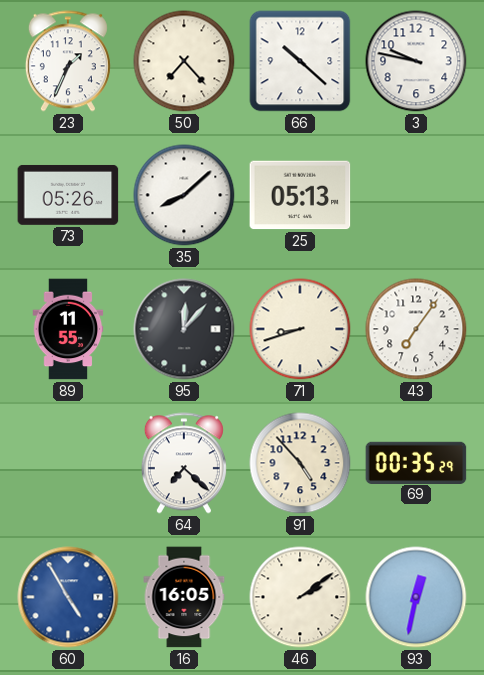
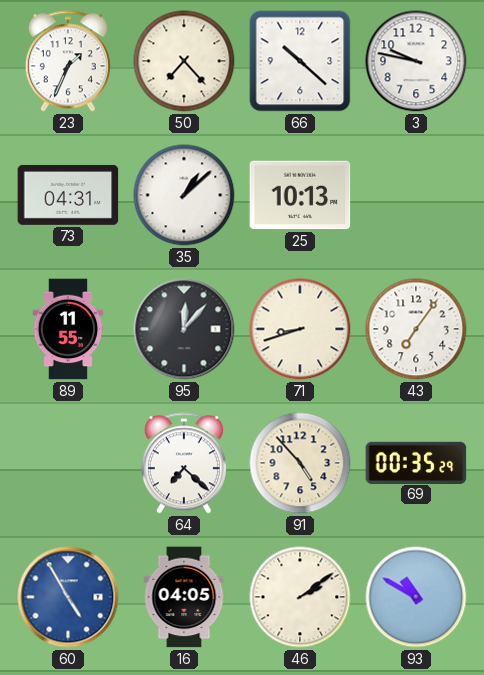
73: 05:26 -> 04:31
35: 8:08 -> 1:08
25: 05:13 -> 10:13
16: 16:05 -> 04:05
93: 12:32 -> 10:50
